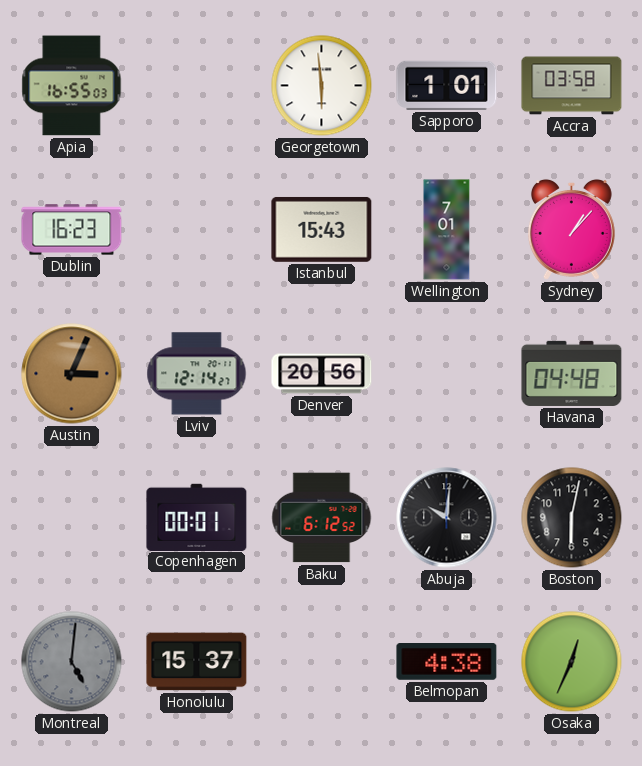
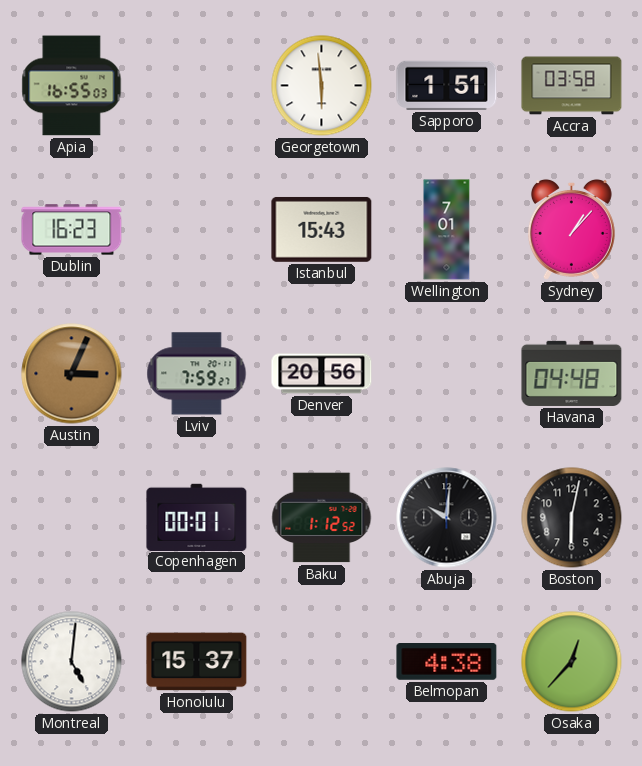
Sapporo: 1:01 -> 1:51
Lviv: 12:14 -> 7:59
Baku: 6:12 -> 1:12
Montreal dial: grey -> white
Osaka: 12:34 -> 12:37
